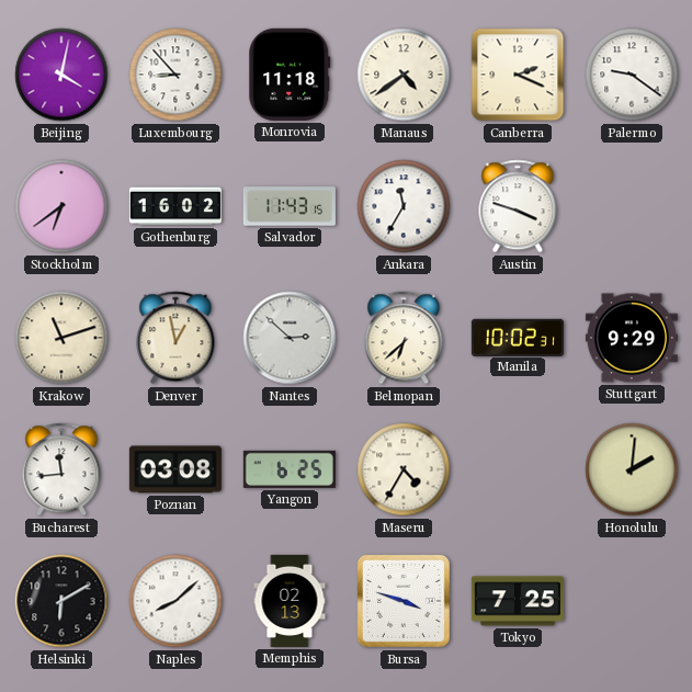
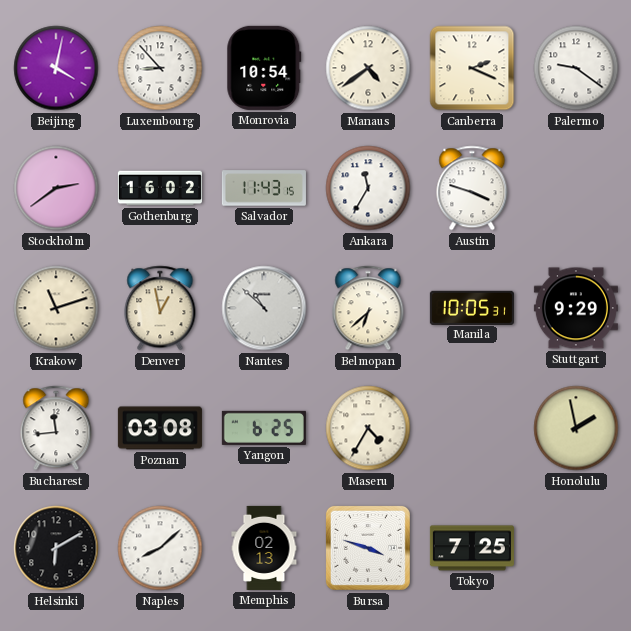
Monrovia: 11:18 -> 10:54
Stockholm: 6:39 -> 2:39
Nantes: 2:52 -> 10:52
Manila: 10:02 -> 10:05
Honolulu: 2:01 -> 1:58
